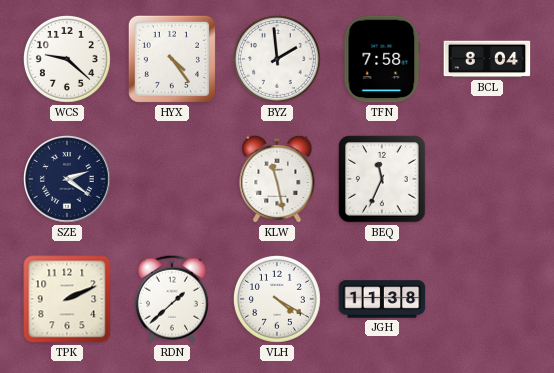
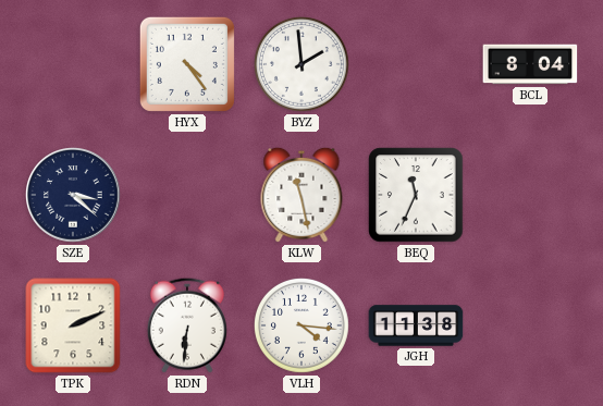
WCS: 9:22 -> none
TFN: 7:58 -> none
SZE: 2:21 -> 3:22
RDN: 1:38 -> 6:31
VLH: 4:20 -> 4:16
